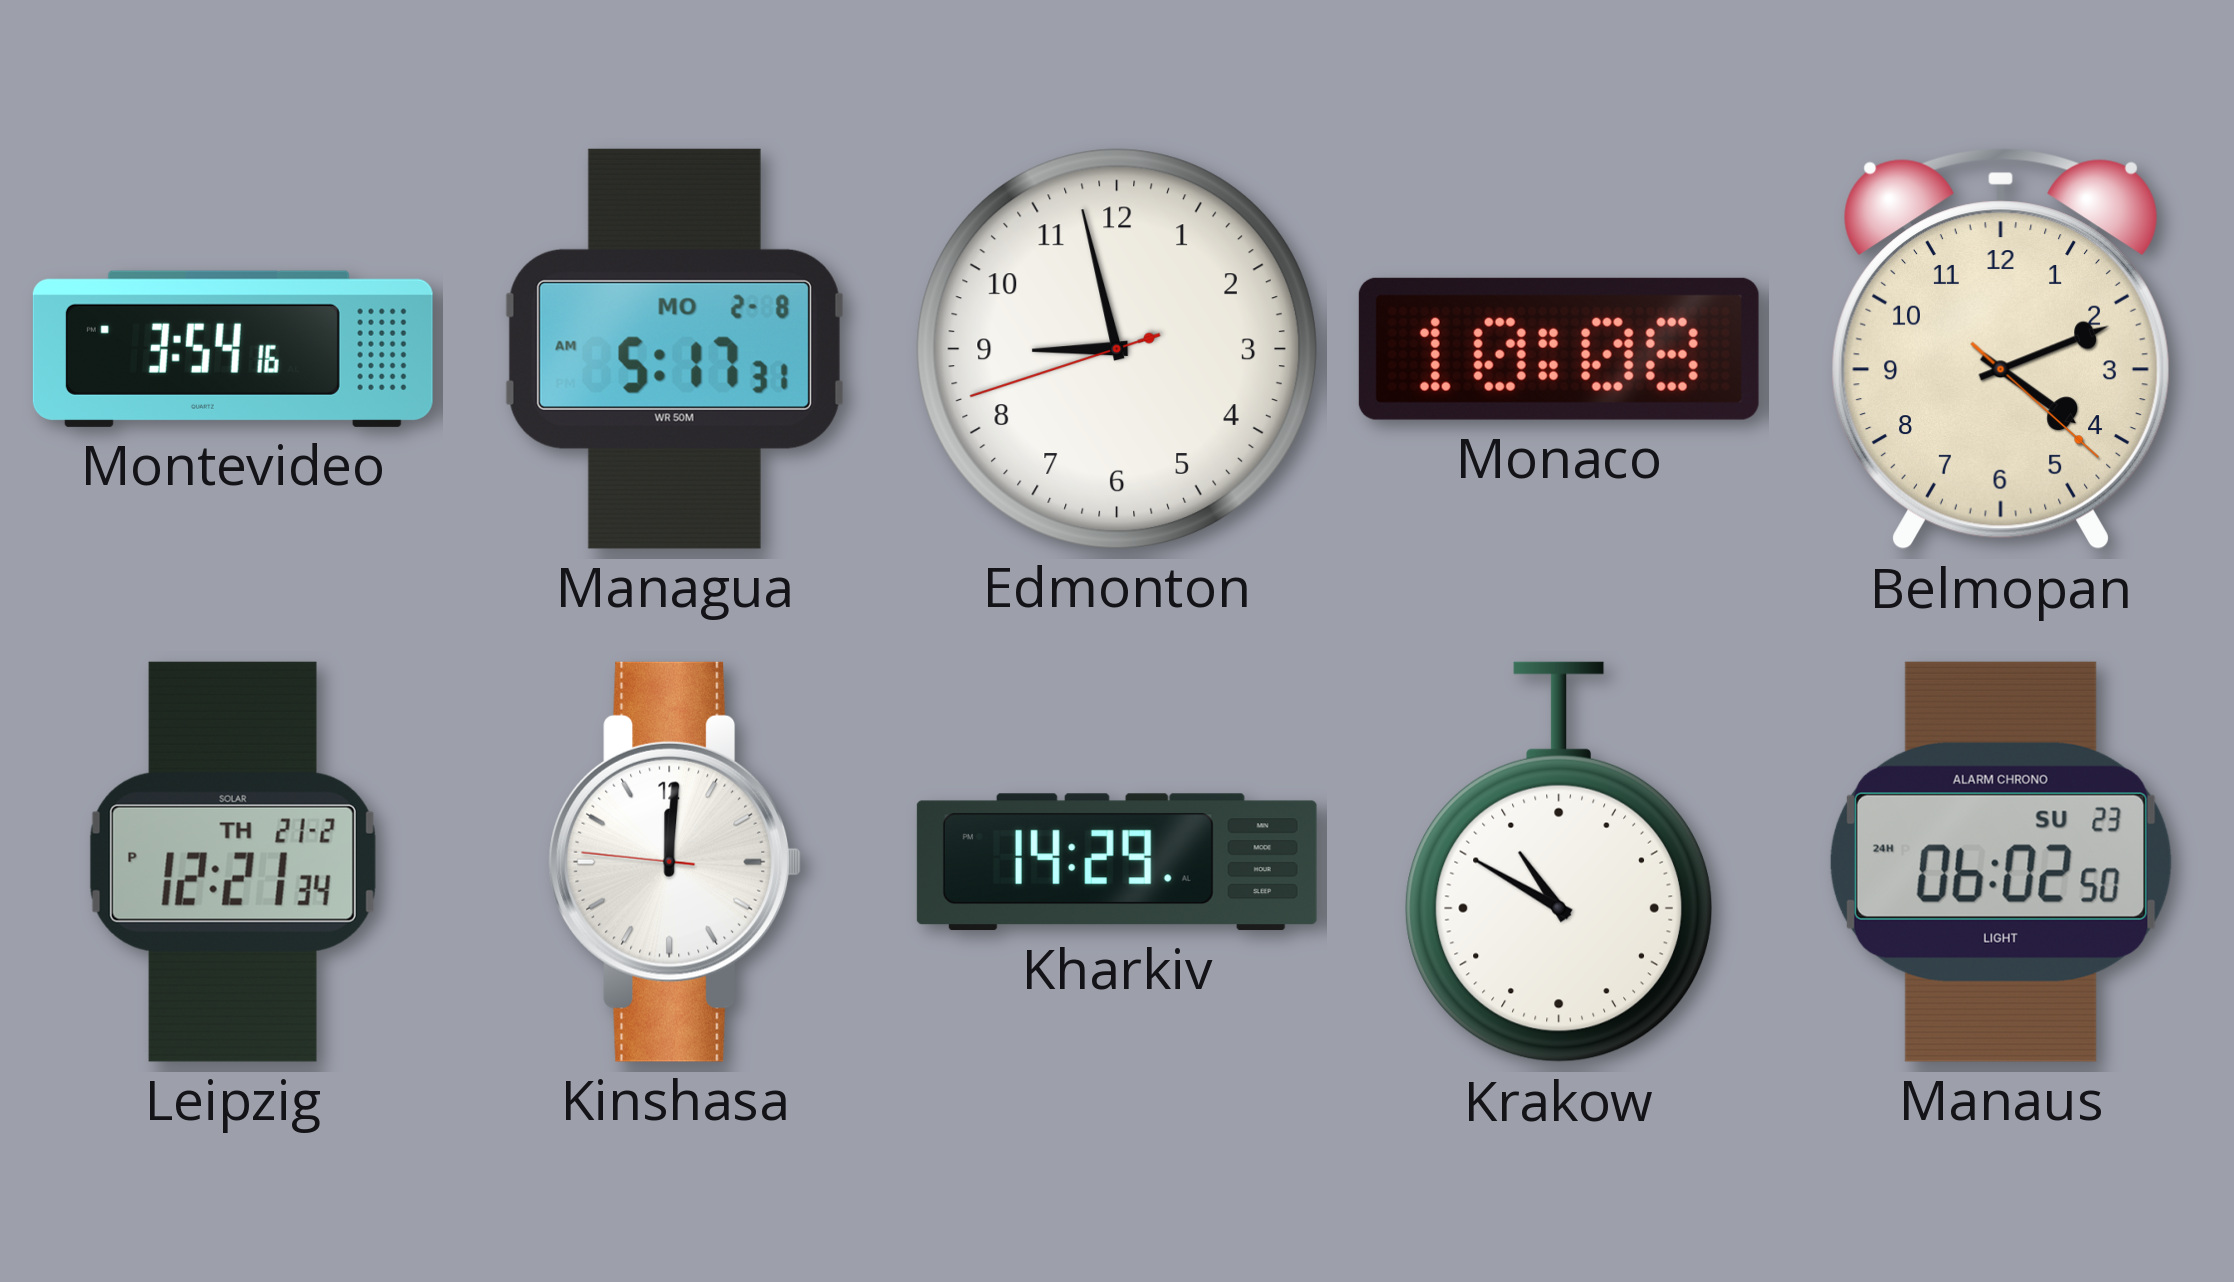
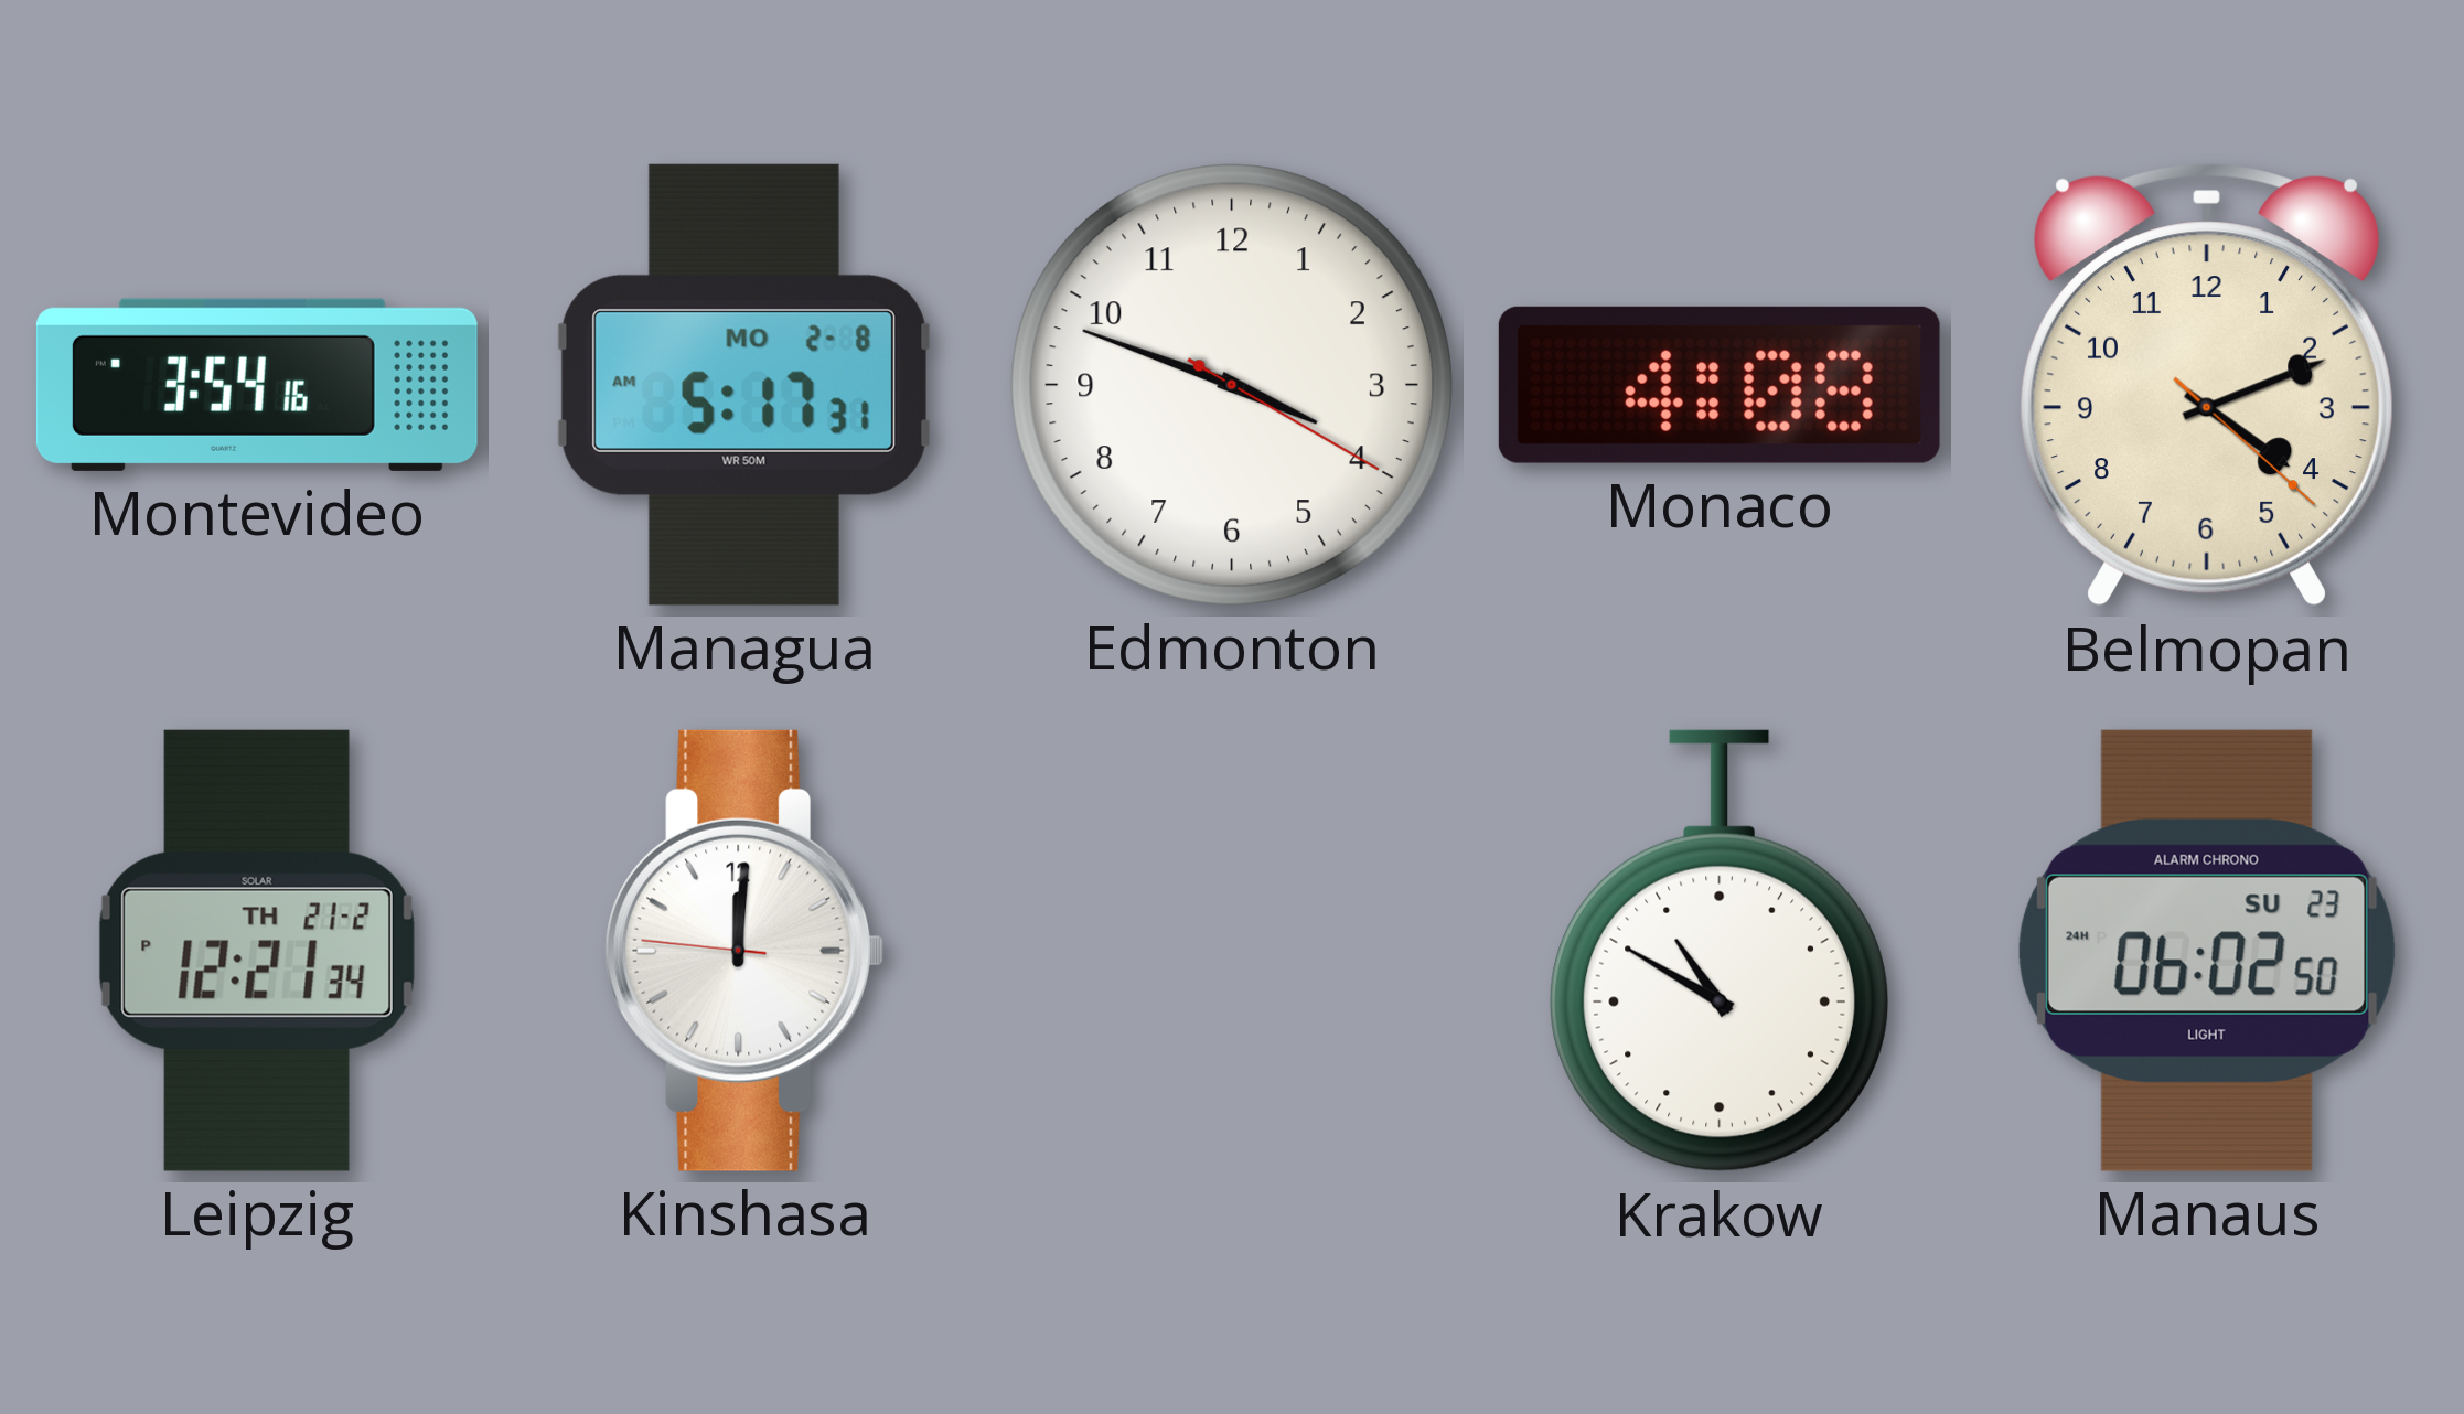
Edmonton: 8:57 -> 3:48
Monaco: 10:08 -> 4:08
Kharkiv: 14:29 -> none
